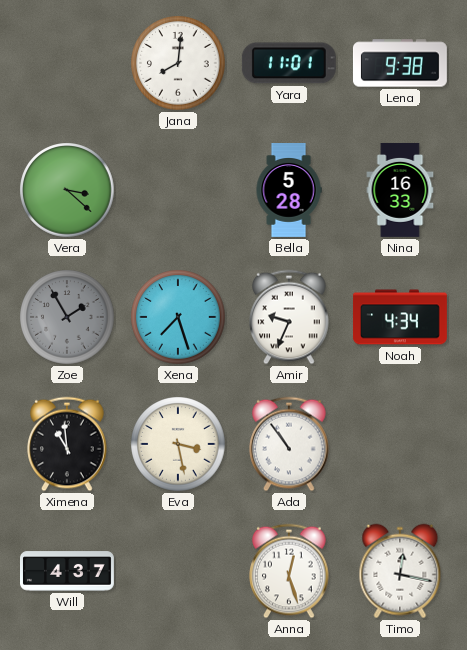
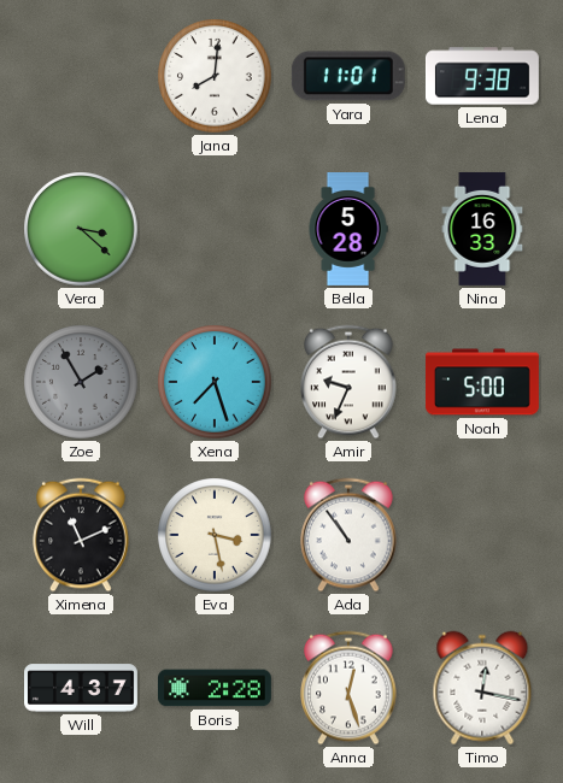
Noah: 4:34 -> 5:00
Ximena: 10:59 -> 11:11
Boris: none -> 2:28
